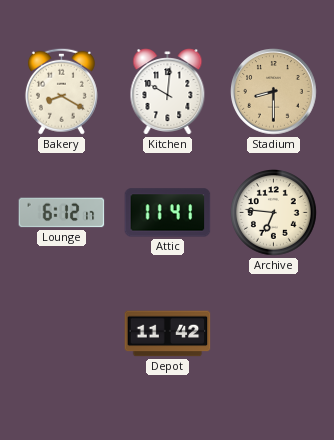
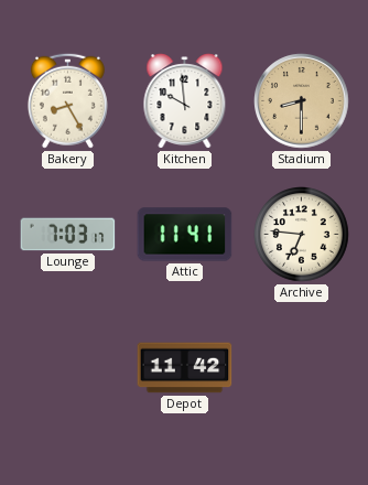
Bakery: 8:20 -> 8:25
Kitchen: 10:01 -> 9:59
Lounge: 6:12 -> 7:03
